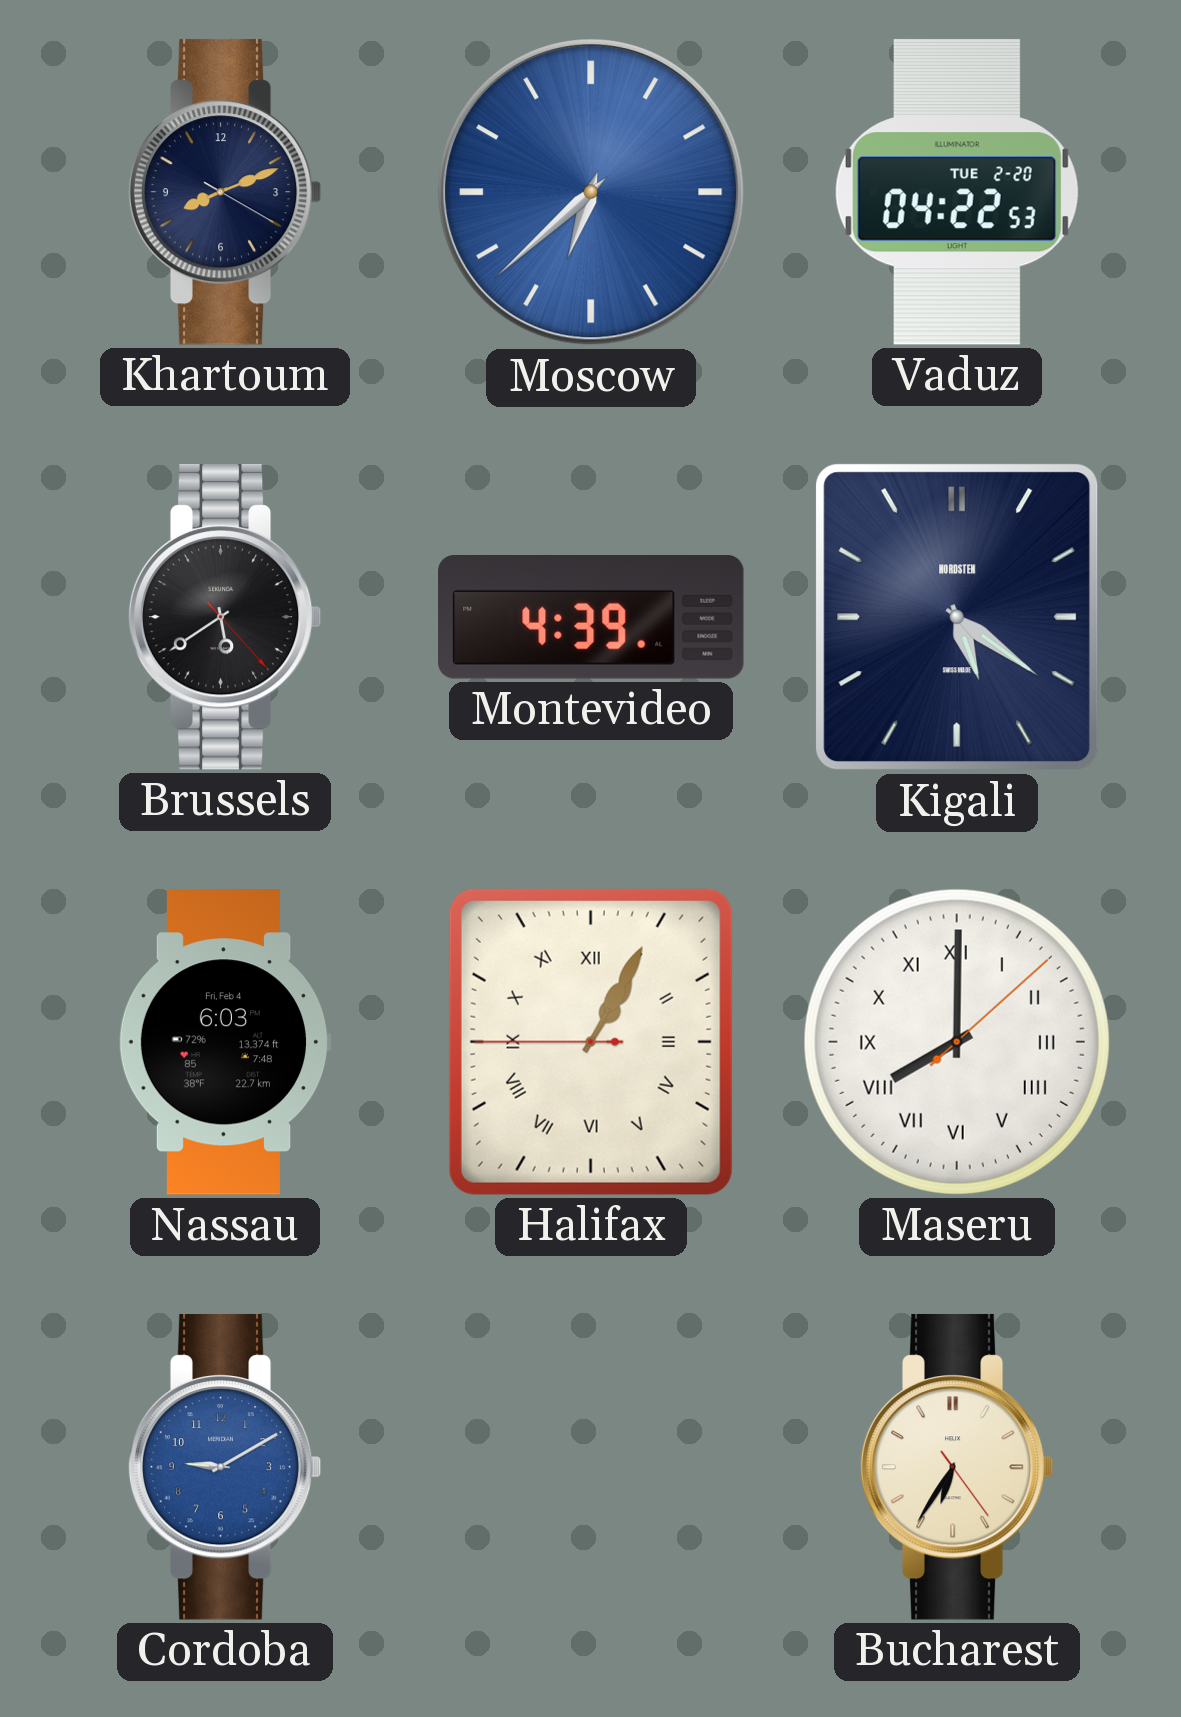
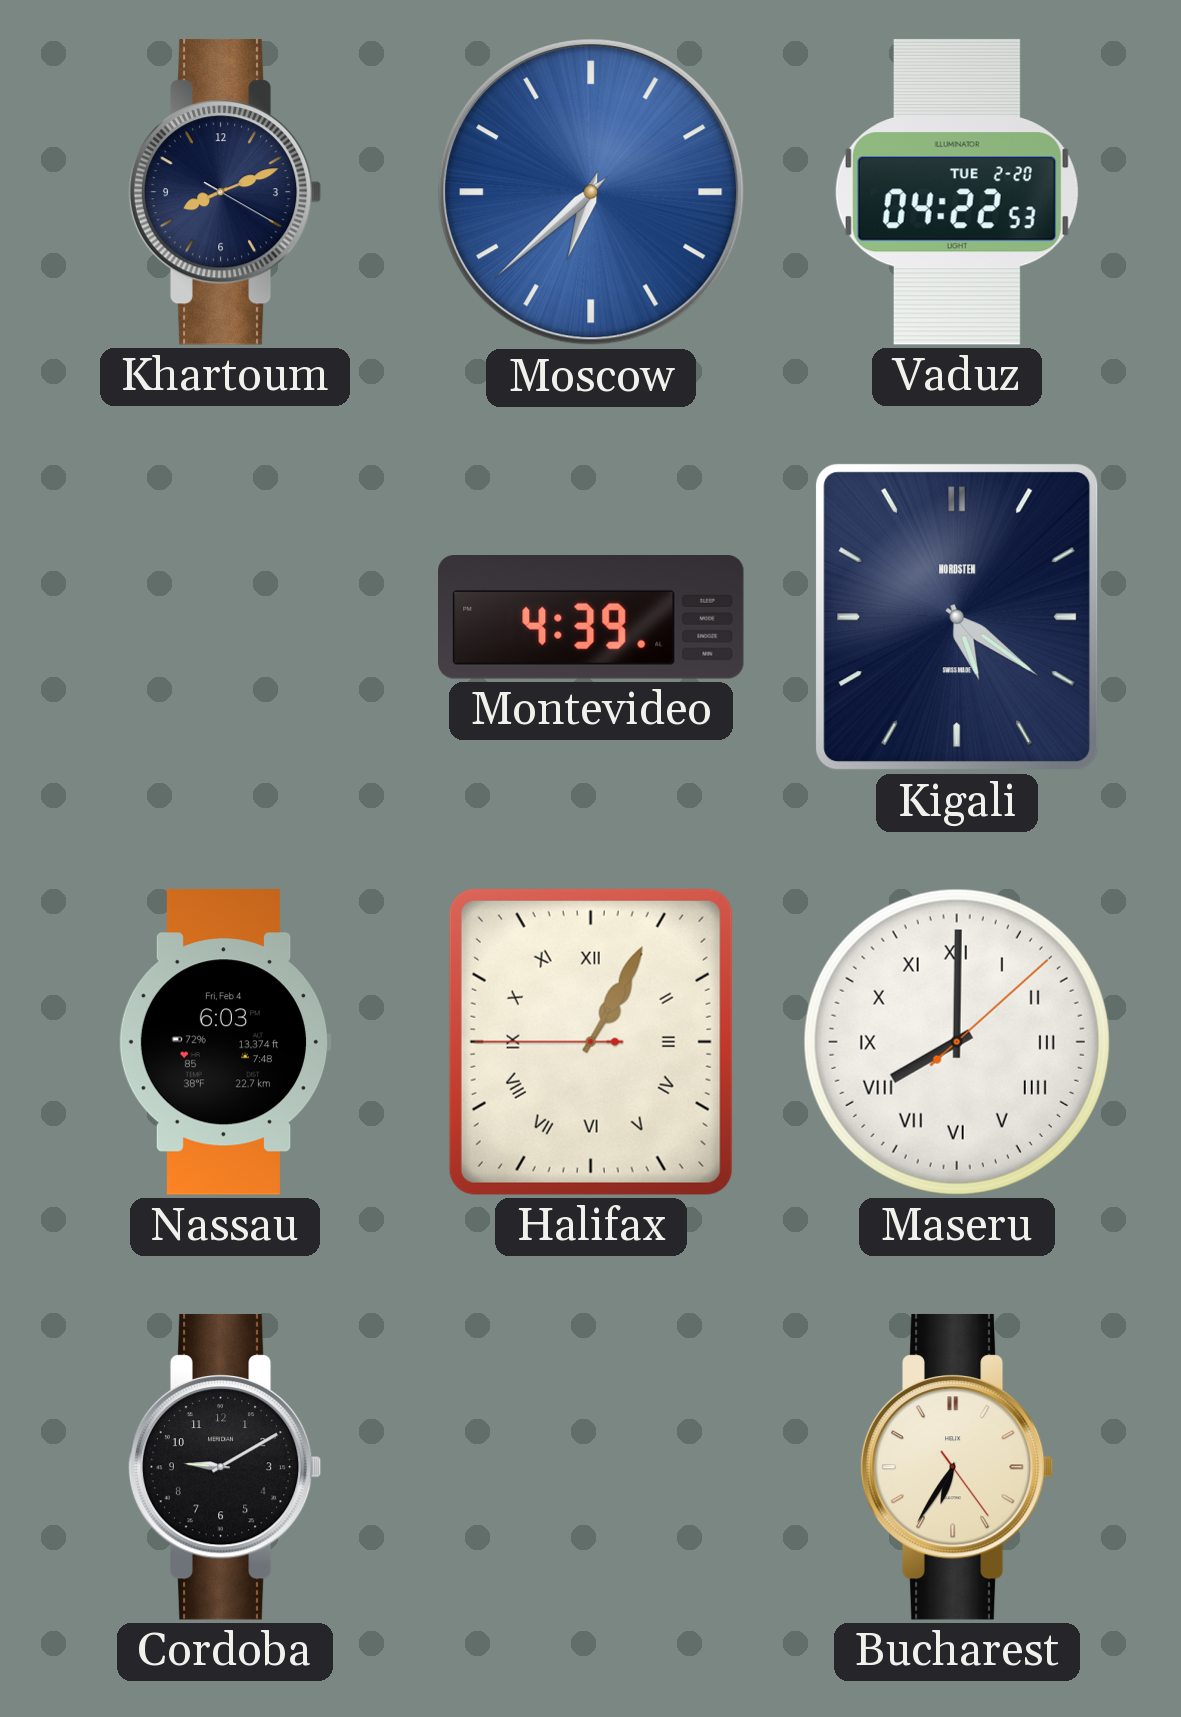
Brussels: 5:39 -> none
Cordoba dial: blue -> black
